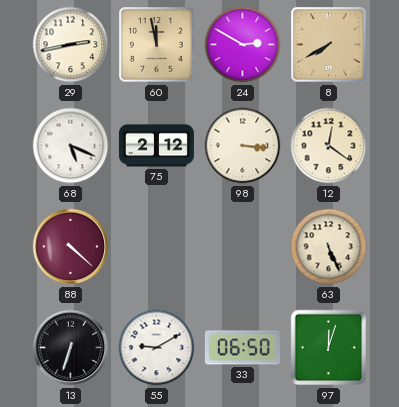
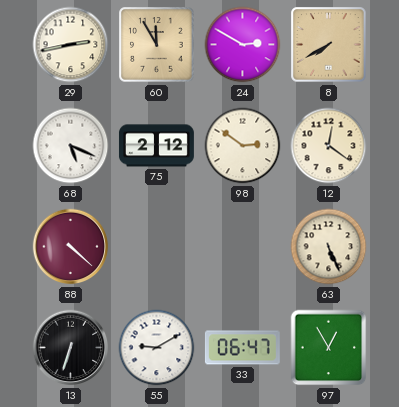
60: 11:58 -> 11:55
98: 3:16 -> 2:51
33: 06:50 -> 06:47
97: 12:03 -> 12:55
